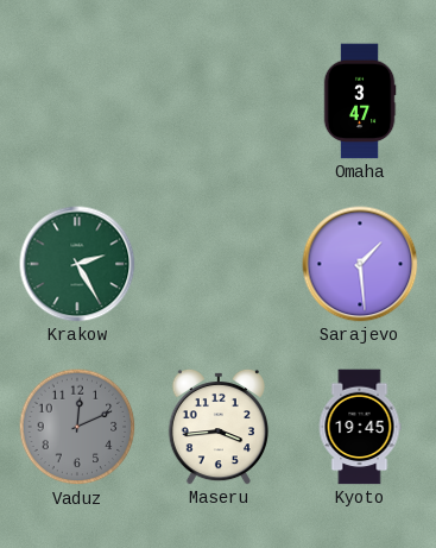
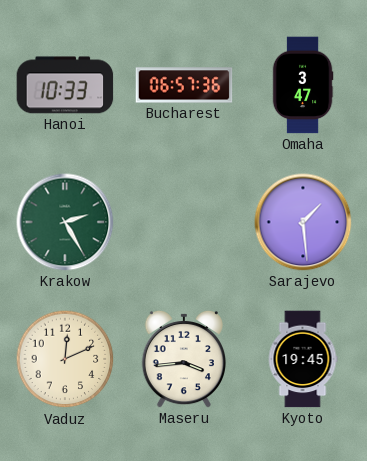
Hanoi: none -> 10:33
Bucharest: none -> 06:57
Vaduz dial: grey -> cream
